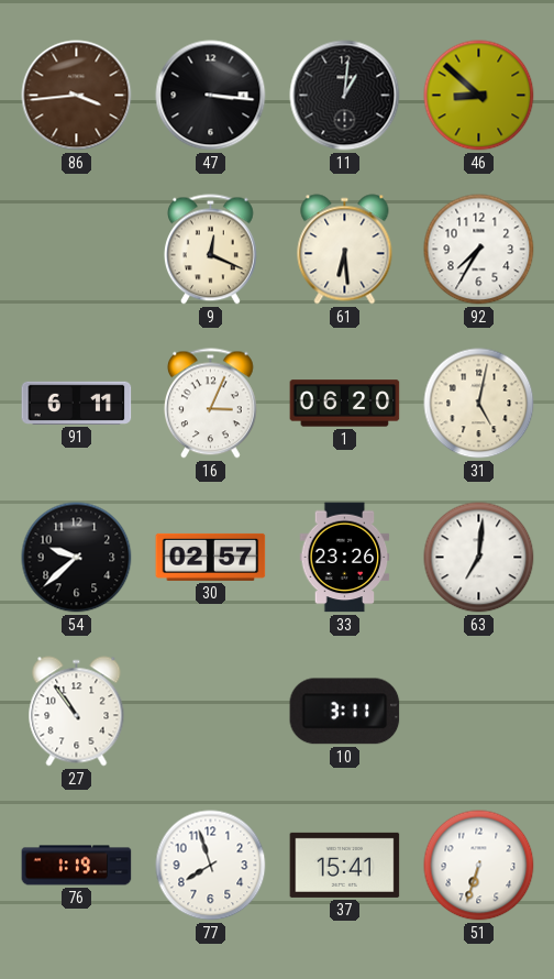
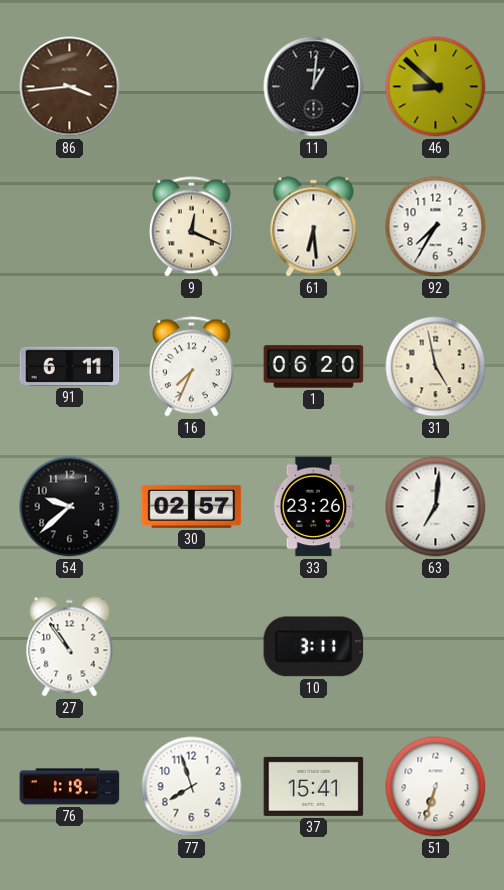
47: 3:16 -> none
16: 3:04 -> 7:34
31: 5:02 -> 4:58
